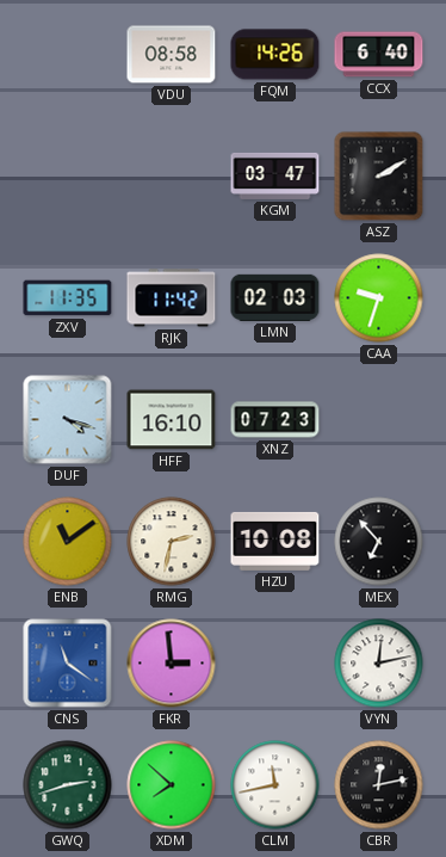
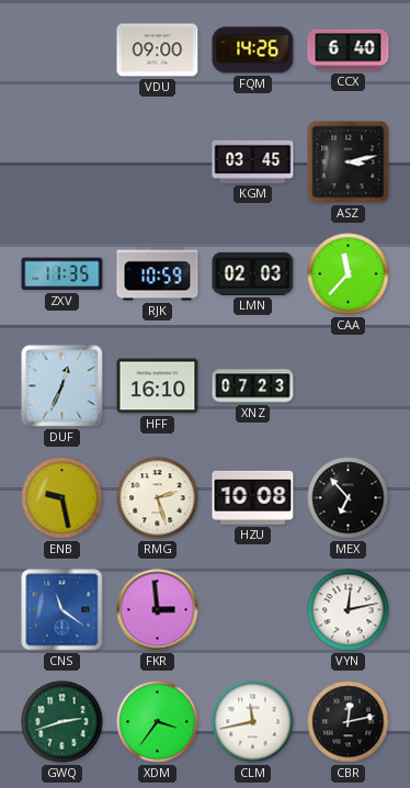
VDU: 08:58 -> 09:00
KGM: 03:47 -> 03:45
ASZ: 2:10 -> 3:13
RJK: 11:42 -> 10:59
CAA: 9:33 -> 11:37
DUF: 4:18 -> 12:34
ENB: 11:09 -> 9:28
RMG: 2:32 -> 2:27
XDM: 7:52 -> 3:36
